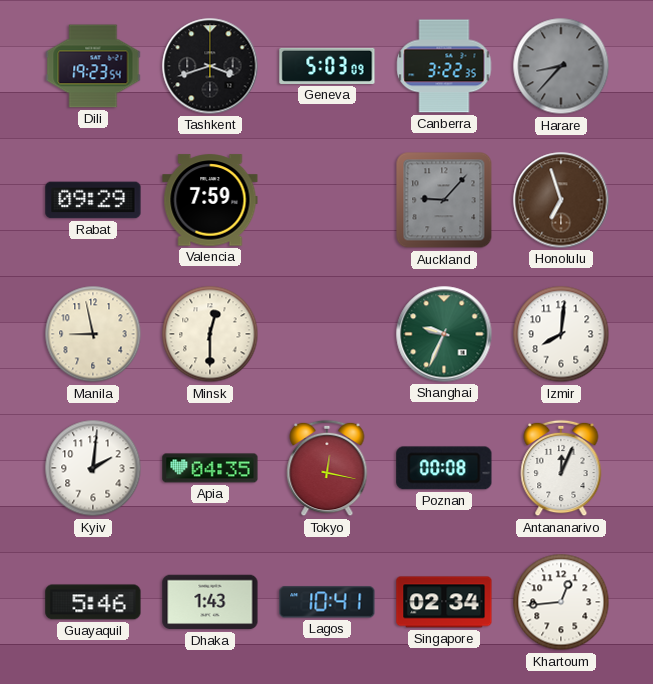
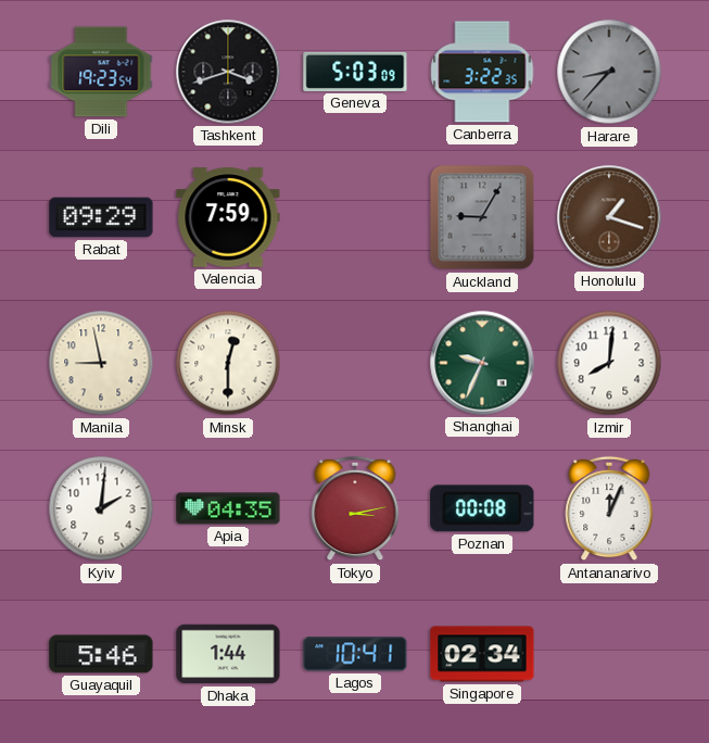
Auckland: 9:07 -> 9:05
Honolulu: 6:57 -> 1:18
Tokyo: 12:17 -> 3:13
Dhaka: 1:43 -> 1:44
Khartoum: 12:44 -> none
